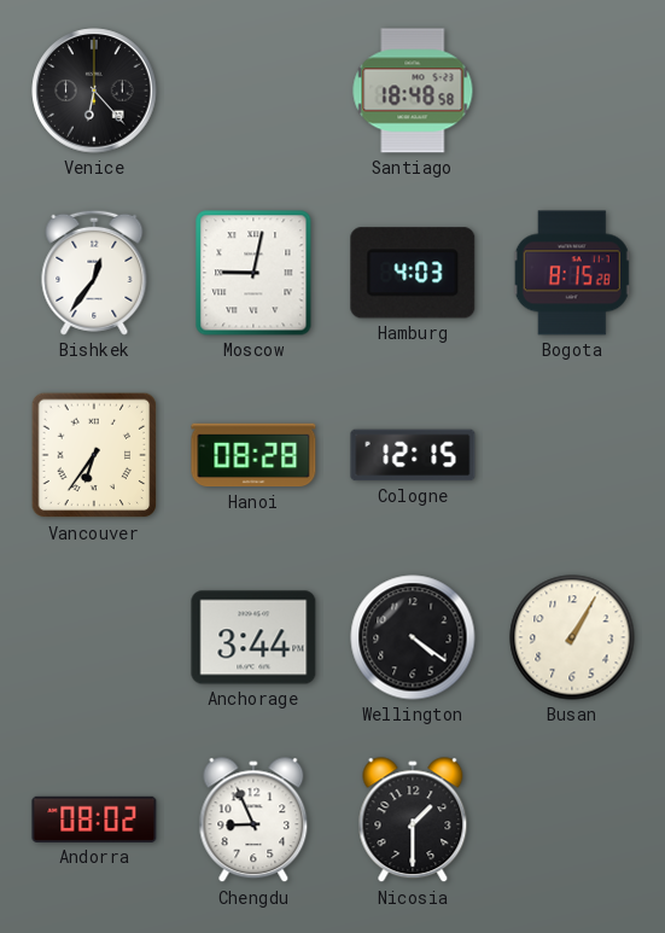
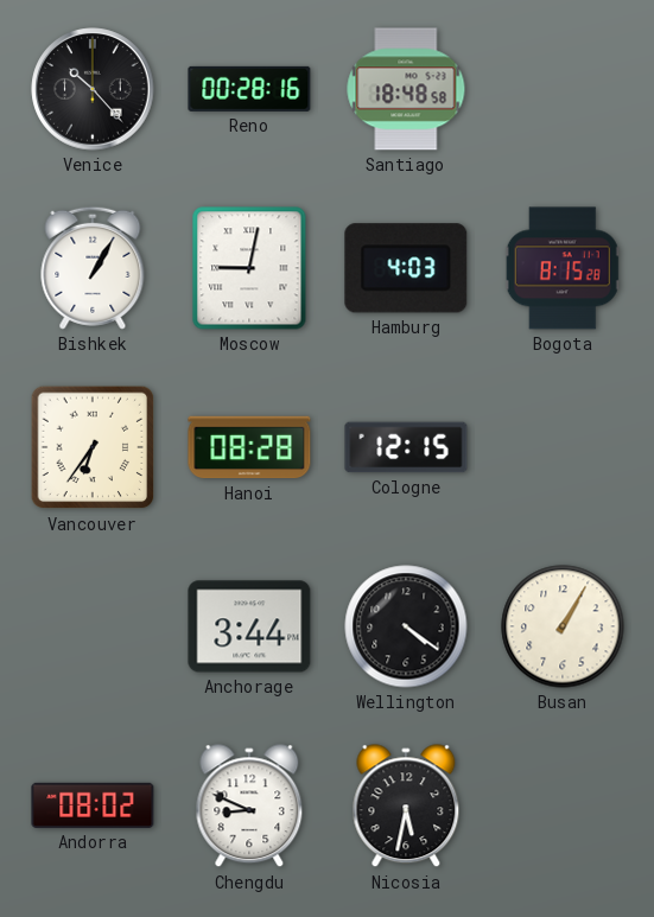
Venice: 6:23 -> 10:23
Reno: none -> 00:28
Bishkek: 12:36 -> 1:05
Chengdu: 8:56 -> 8:49
Nicosia: 1:30 -> 5:32
